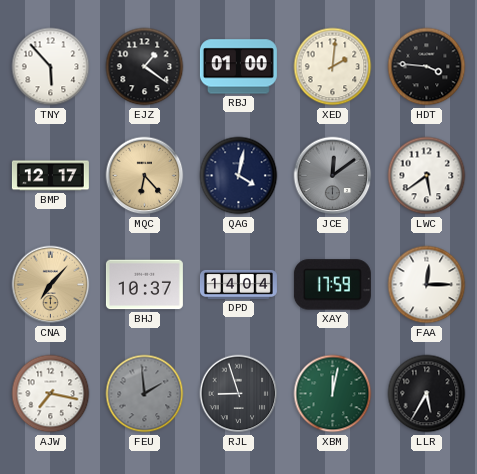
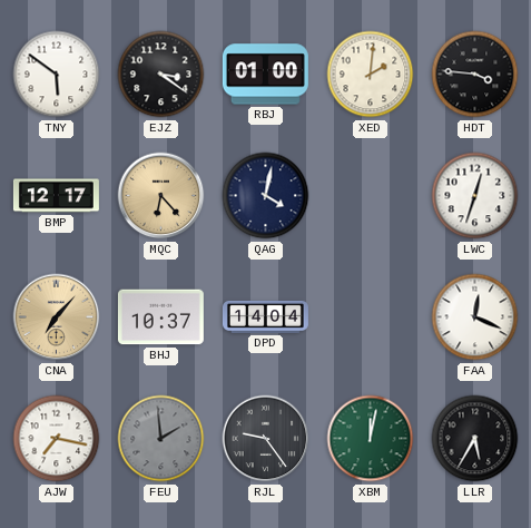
TNY: 5:53 -> 5:51
EJZ: 1:21 -> 3:21
JCE: 12:09 -> none
LWC: 5:39 -> 12:33
XAY: 17:59 -> none
FAA: 12:15 -> 12:19
RJL: 8:57 -> 9:24
